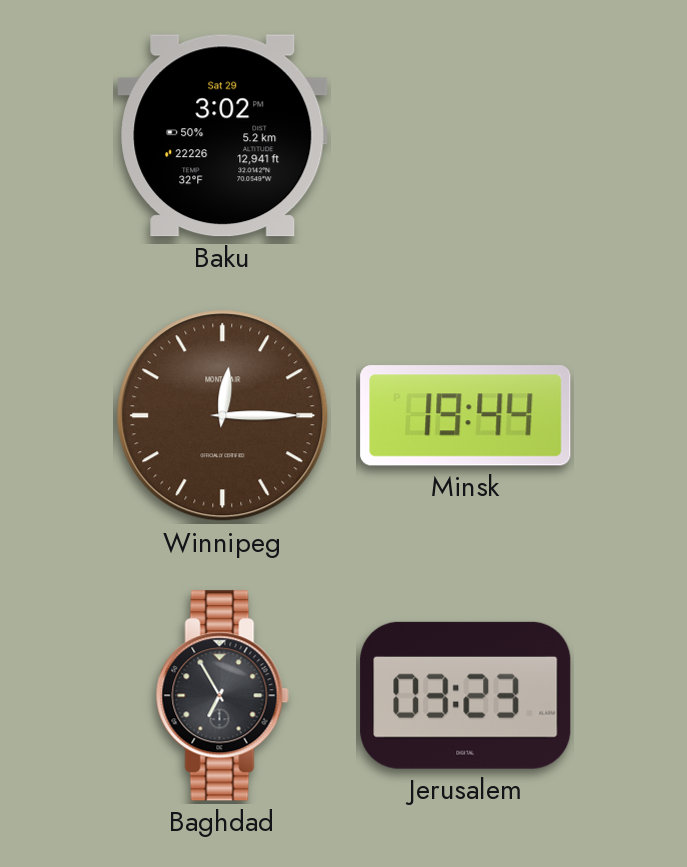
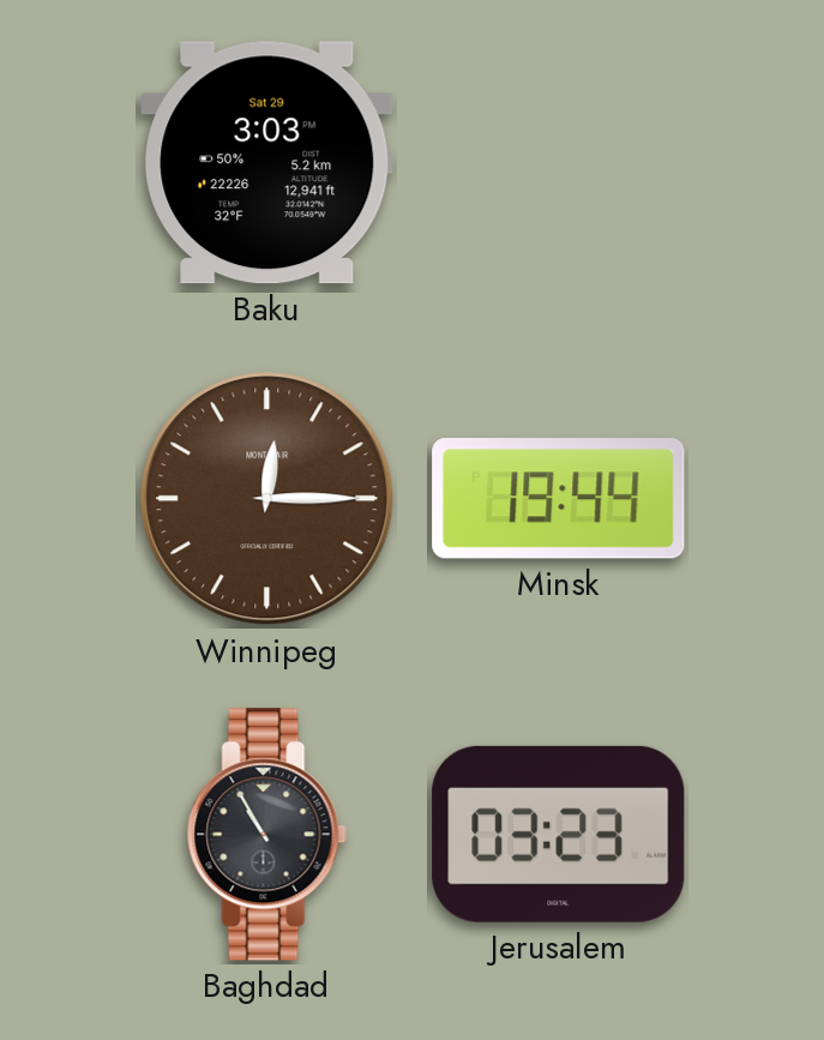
Baku: 3:02 -> 3:03
Baghdad: 6:55 -> 10:55
